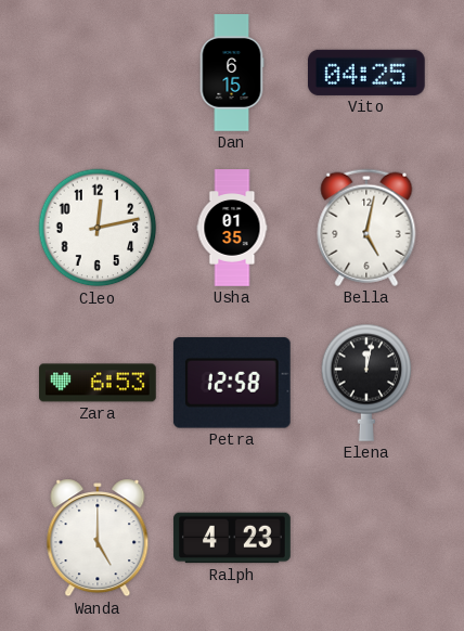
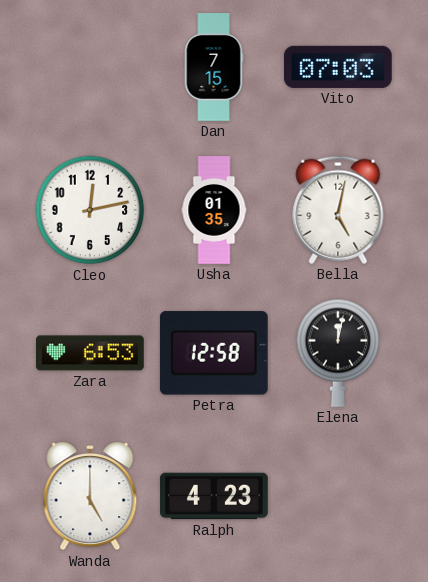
Dan: 6:15 -> 7:15
Vito: 04:25 -> 07:03
